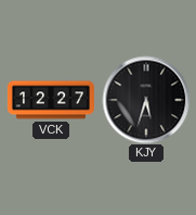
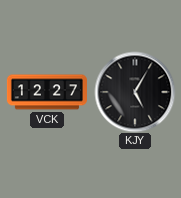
KJY: 5:33 -> 5:05
